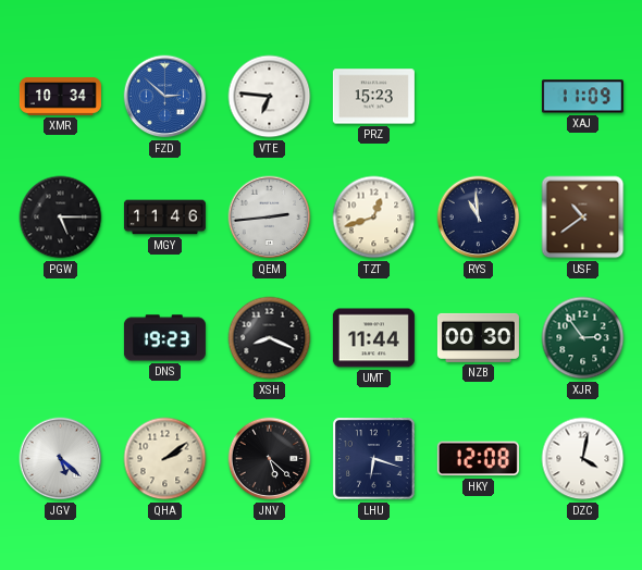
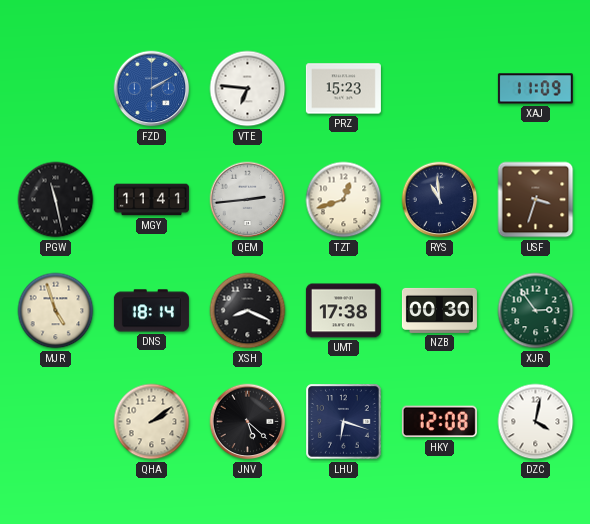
XMR: 10:34 -> none
FZD: 2:52 -> 2:10
PGW: 5:15 -> 11:28
MGY: 11:46 -> 11:41
USF: 10:39 -> 3:33
MJR: none -> 4:57
DNS: 19:23 -> 18:14
UMT: 11:44 -> 17:38
JGV: 5:22 -> none
